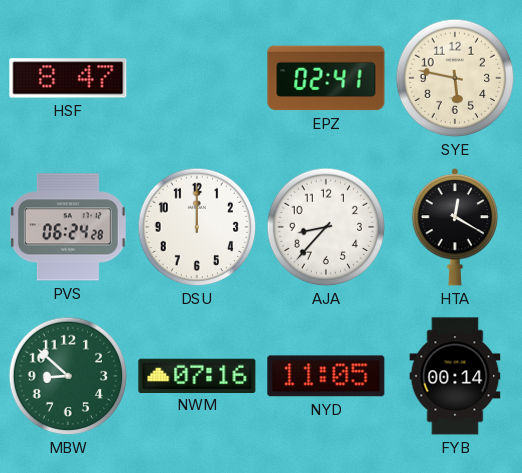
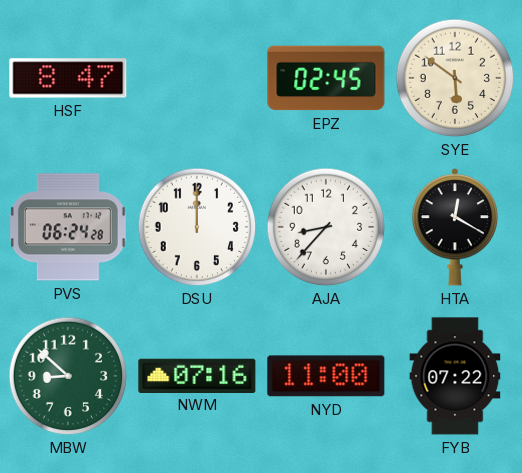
EPZ: 02:41 -> 02:45
SYE: 5:47 -> 5:51
NYD: 11:05 -> 11:00
FYB: 00:14 -> 07:22
